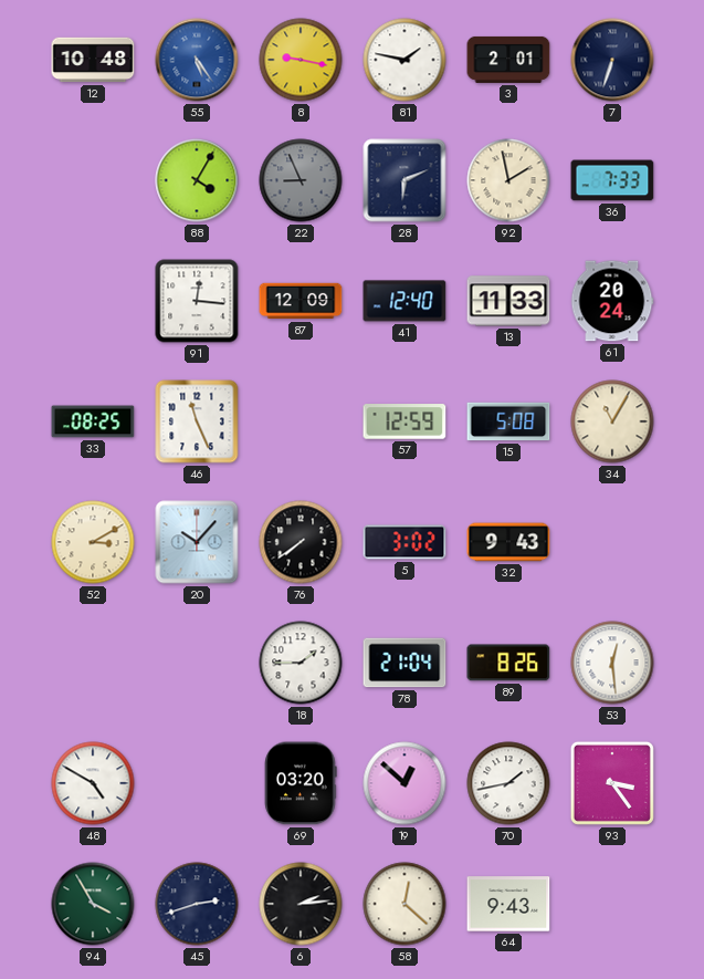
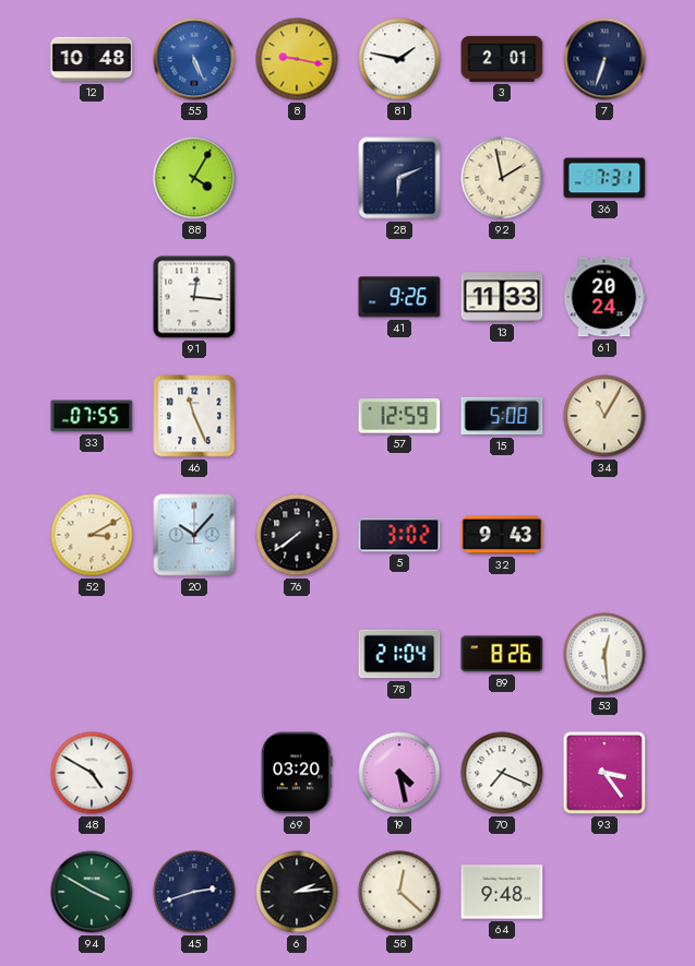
55: 5:24 -> 5:26
22: 8:56 -> none
36: 7:33 -> 7:31
87: 12:09 -> none
41: 12:40 -> 9:26
33: 08:25 -> 07:55
18: 1:45 -> none
19: 12:52 -> 4:28
70: 1:43 -> 7:19
94: 3:55 -> 3:50
64: 9:43 -> 9:48
